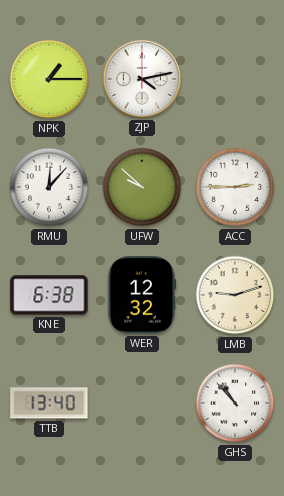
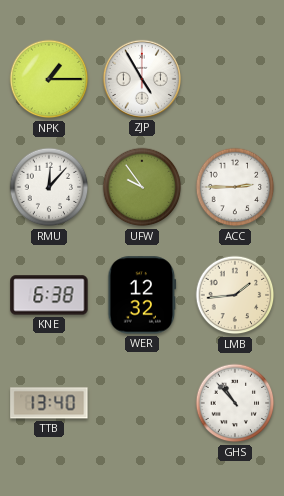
ZJP: 4:13 -> 4:55
UFW: 9:52 -> 9:54
LMB: 9:12 -> 1:44
